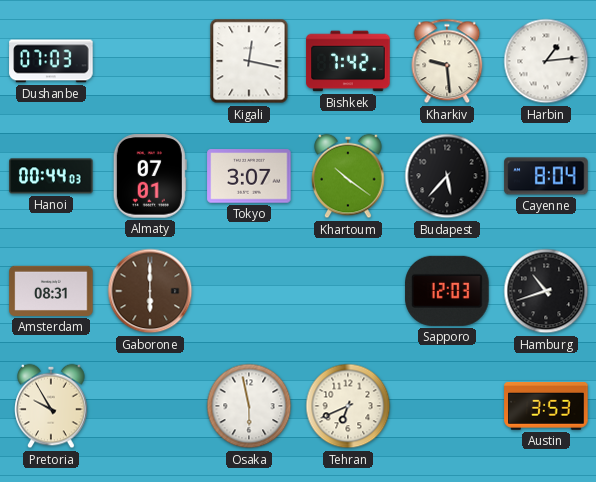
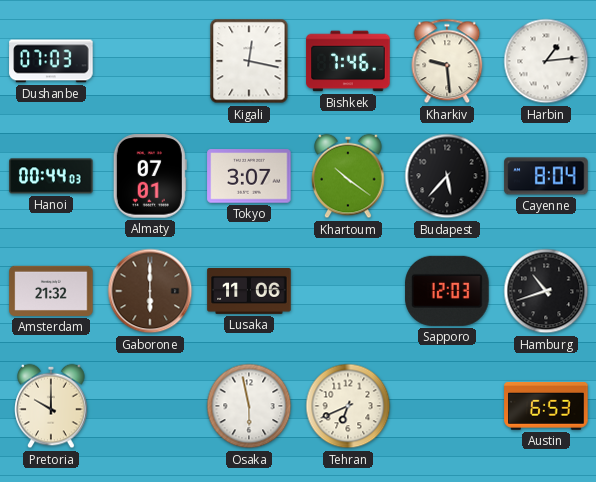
Bishkek: 7:42 -> 7:46
Amsterdam: 08:31 -> 21:32
Lusaka: none -> 11:06
Pretoria: 9:55 -> 10:00
Austin: 3:53 -> 6:53
